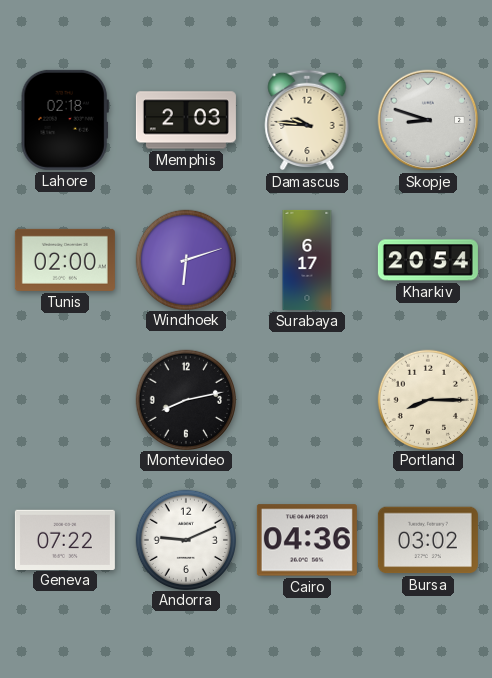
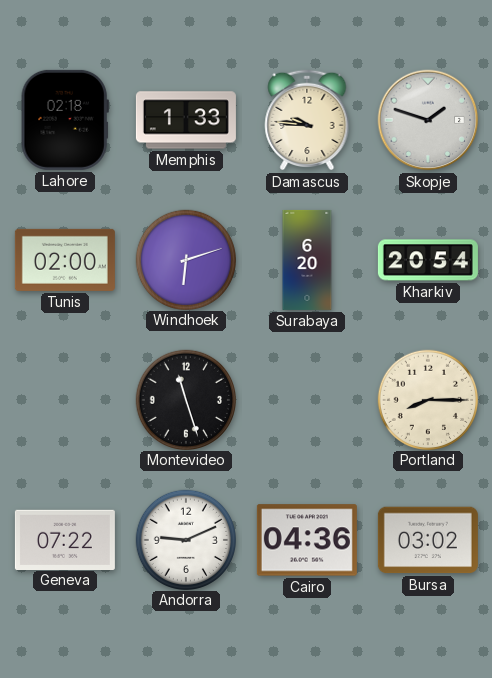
Memphis: 2:03 -> 1:33
Skopje: 8:48 -> 1:48
Surabaya: 6:17 -> 6:20
Montevideo: 8:13 -> 11:27
